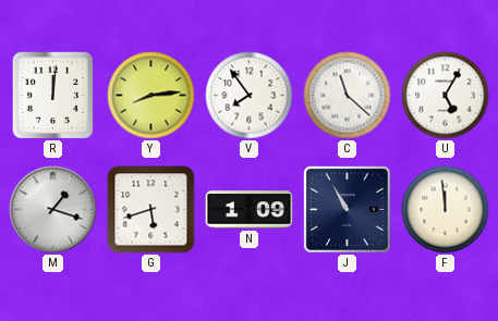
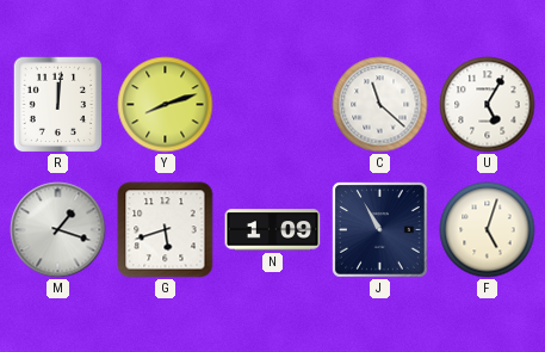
Y: 8:14 -> 8:12
V: 7:54 -> none
F: 11:59 -> 5:03
